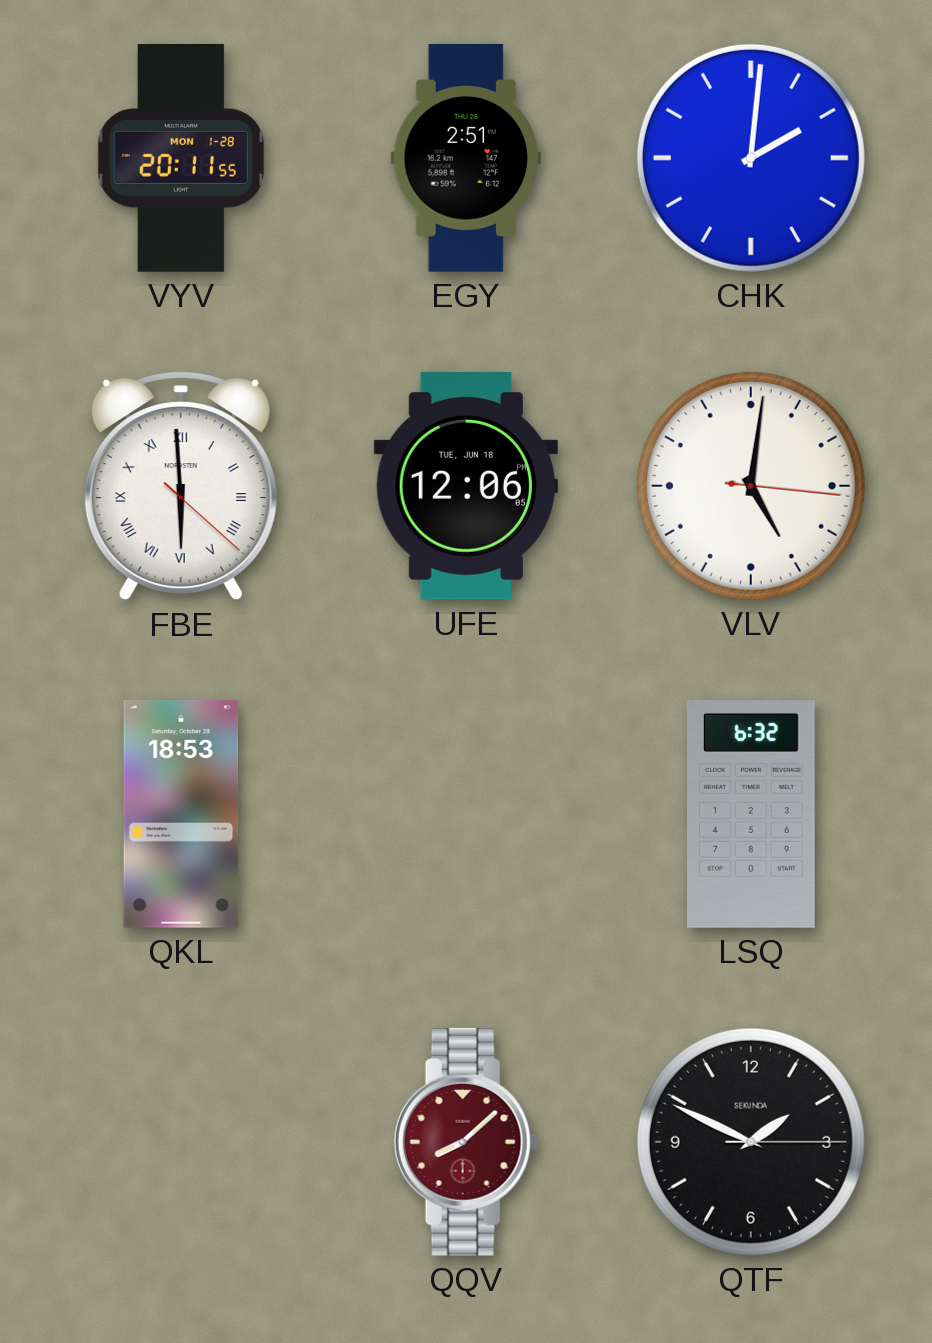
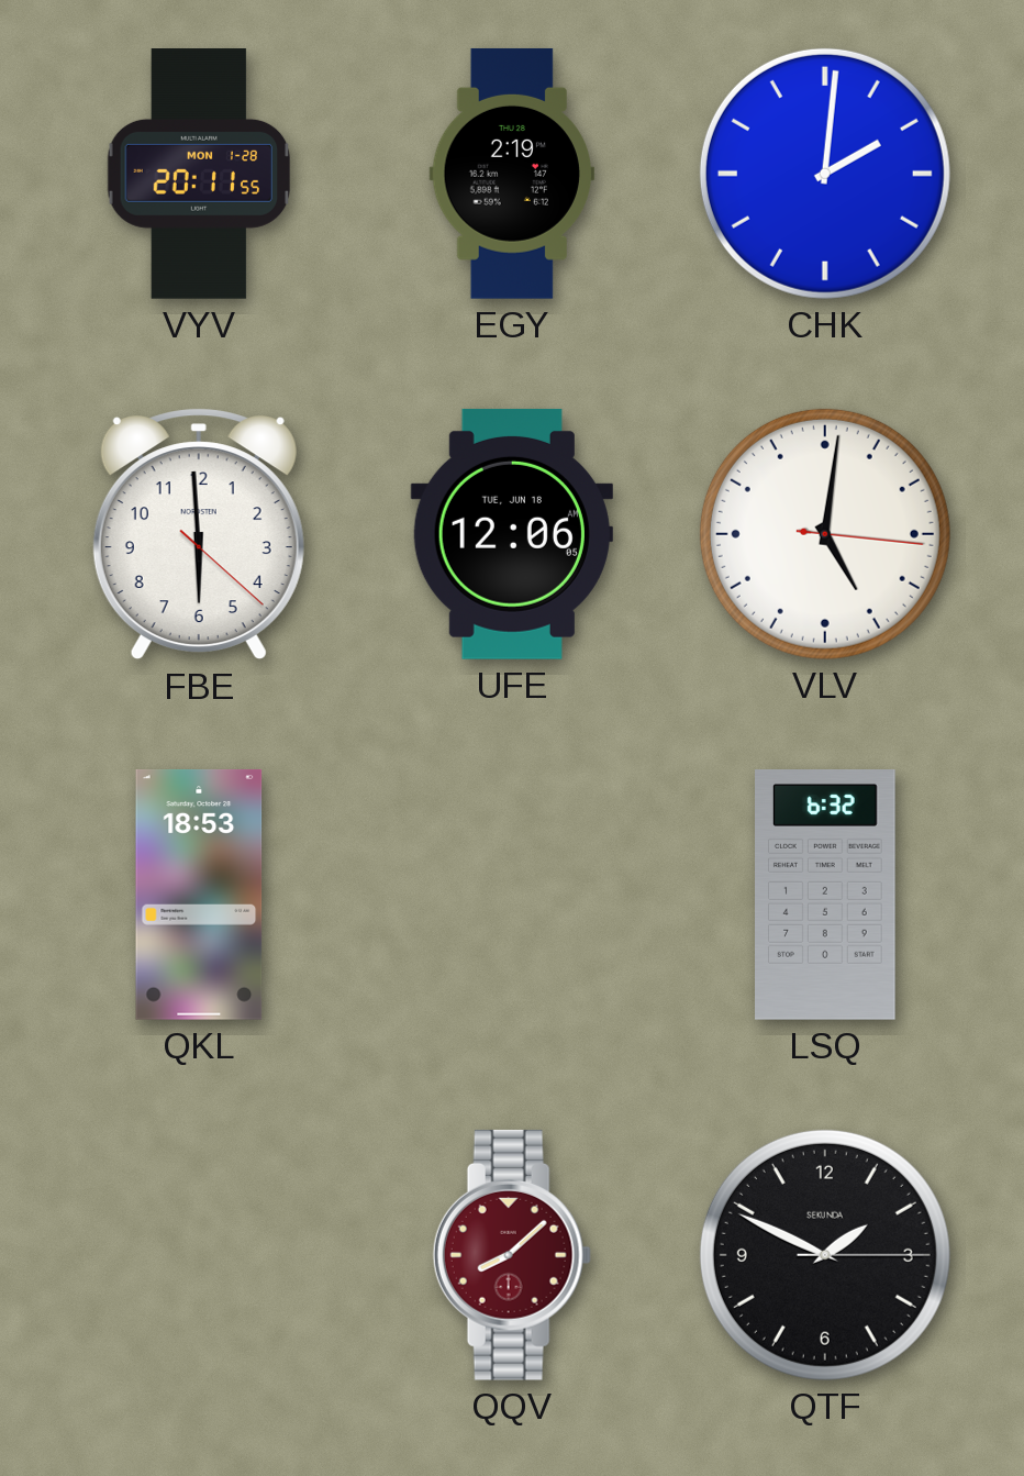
EGY: 2:51 -> 2:19
FBE numerals: Roman -> Arabic
UFE: 12:06:05 PM -> 12:06:05 AM
